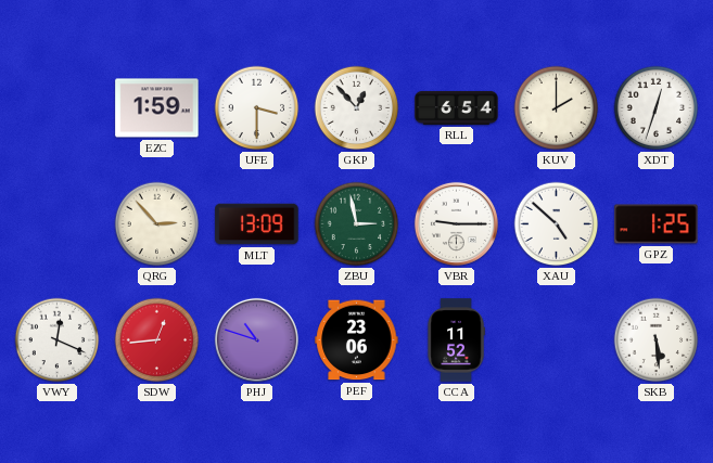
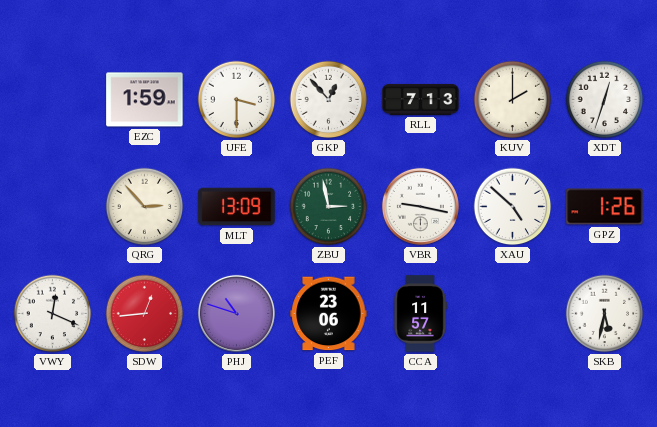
RLL: 6:54 -> 7:13
VBR: 9:15 -> 9:17
GPZ: 1:25 -> 1:26
CCA: 11:52 -> 11:57
SKB: 5:29 -> 5:32
